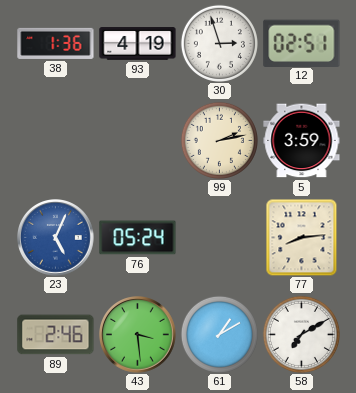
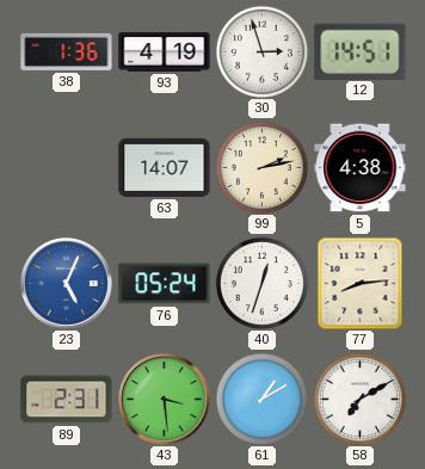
12: 02:51 -> 14:51
63: none -> 14:07
5: 3:59 -> 4:38
40: none -> 12:33
89: 2:46 -> 2:31
